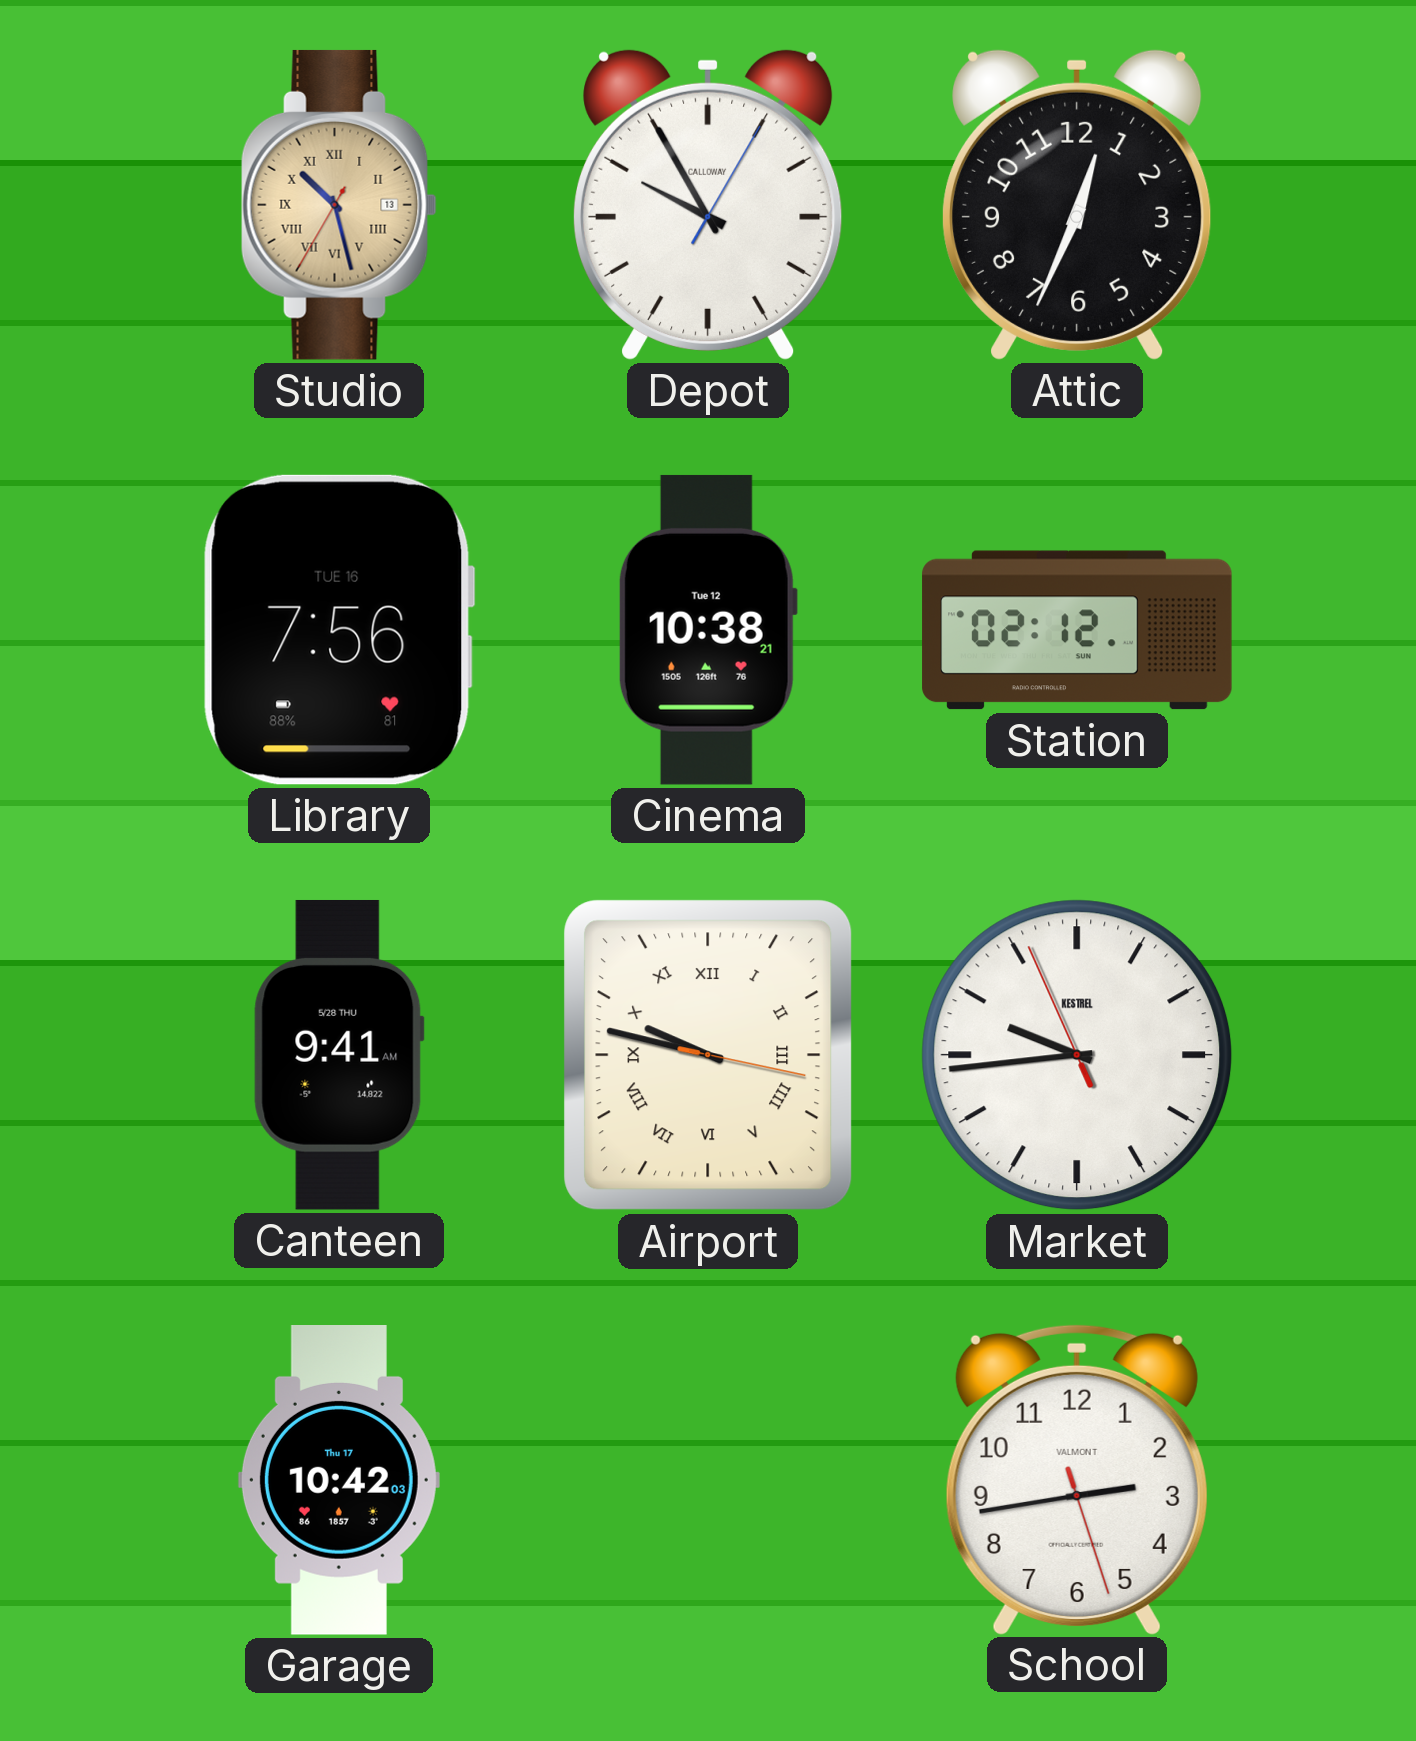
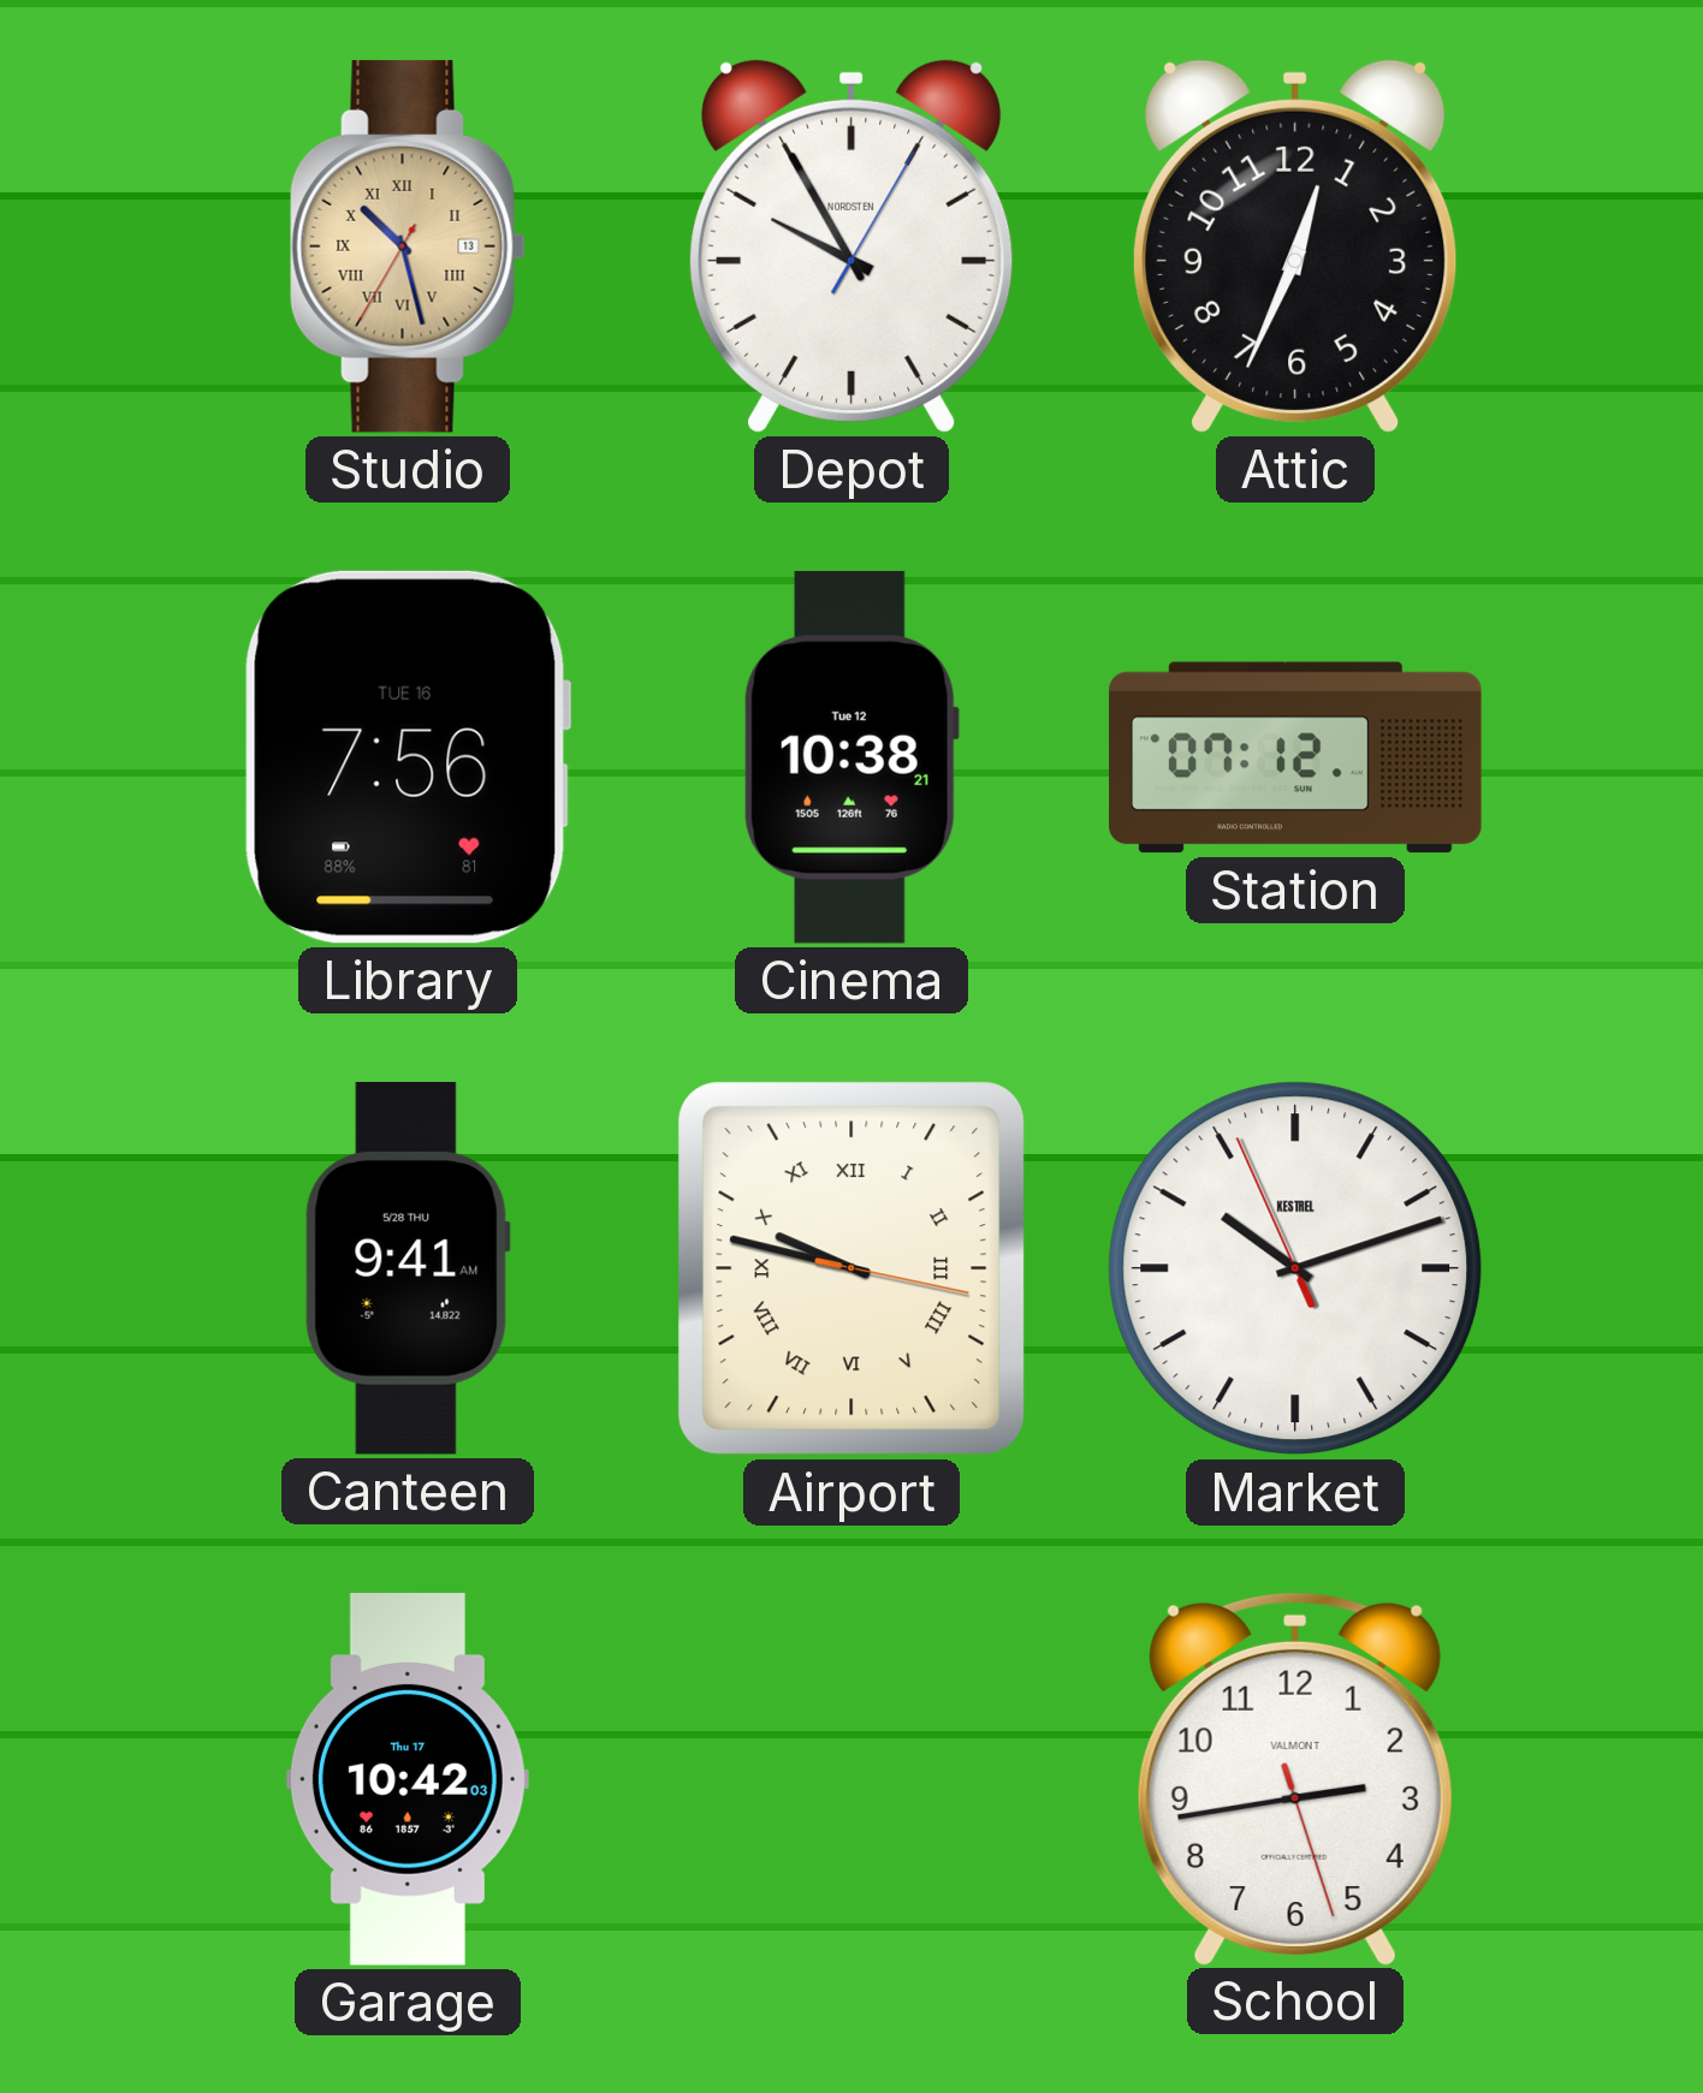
Depot brand: CALLOWAY -> NORDSTEN
Station: 02:12 -> 07:12
Market: 9:43 -> 10:11
